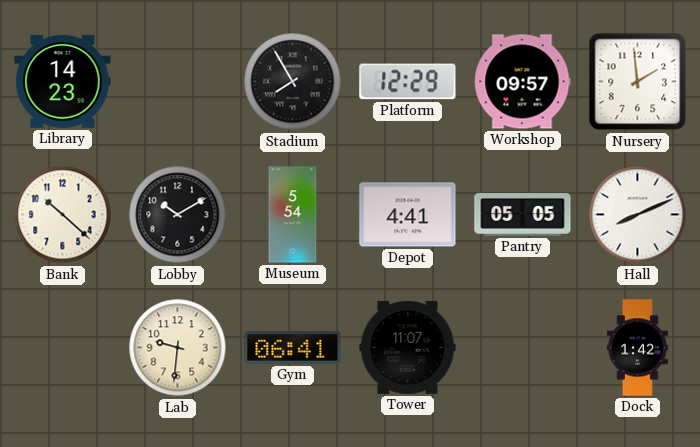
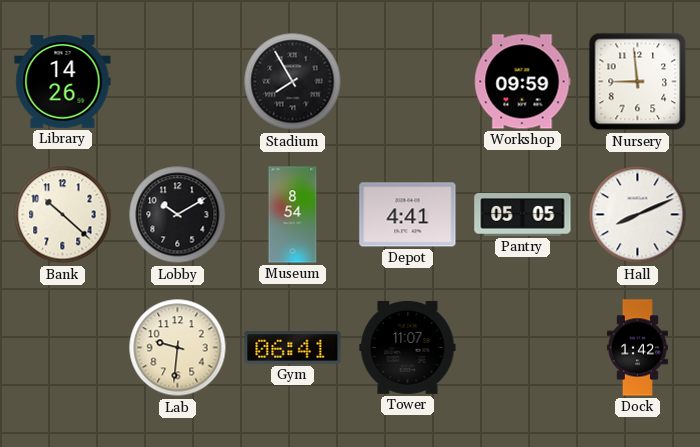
Library: 14:23 -> 14:26
Platform: 12:29 -> none
Workshop: 09:57 -> 09:59
Nursery: 1:59 -> 8:59
Museum: 5:54 -> 8:54
